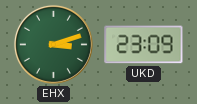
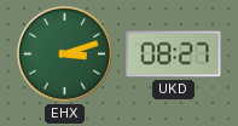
UKD: 23:09 -> 08:27
